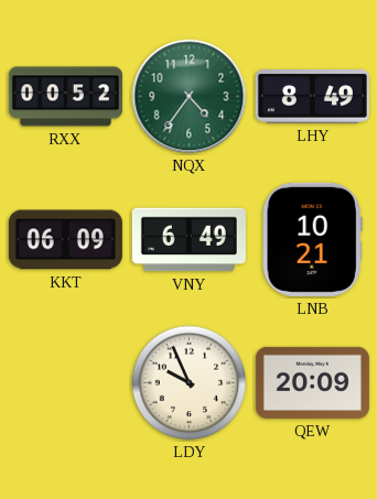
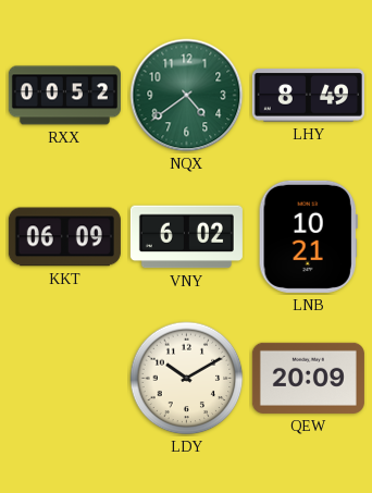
NQX: 4:36 -> 4:39
VNY: 6:49 -> 6:02
LDY: 9:56 -> 10:10
